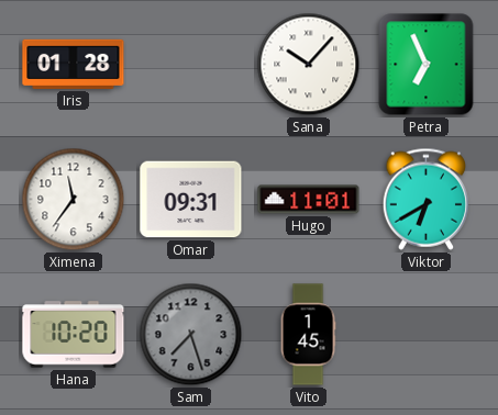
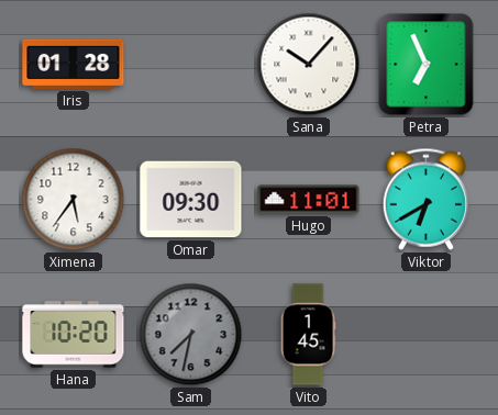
Ximena: 11:36 -> 5:36
Omar: 09:31 -> 09:30
Sam: 7:27 -> 7:32
